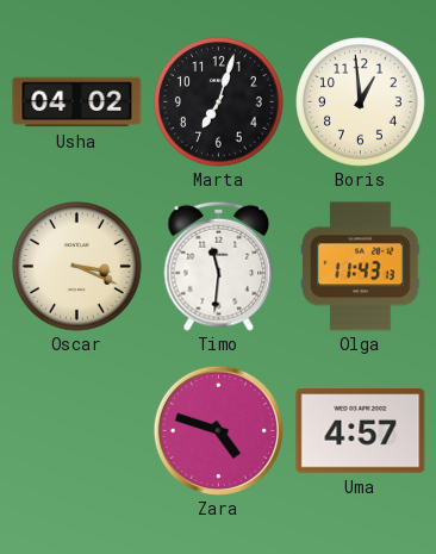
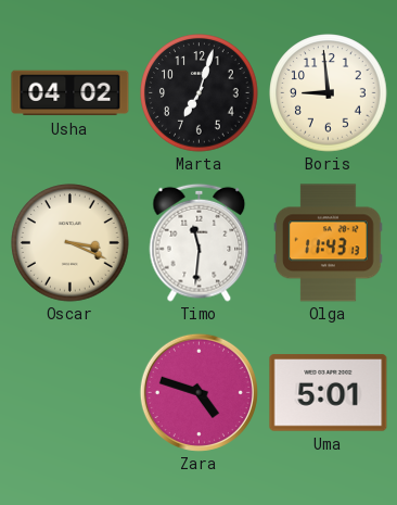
Boris: 12:59 -> 8:59
Uma: 4:57 -> 5:01
